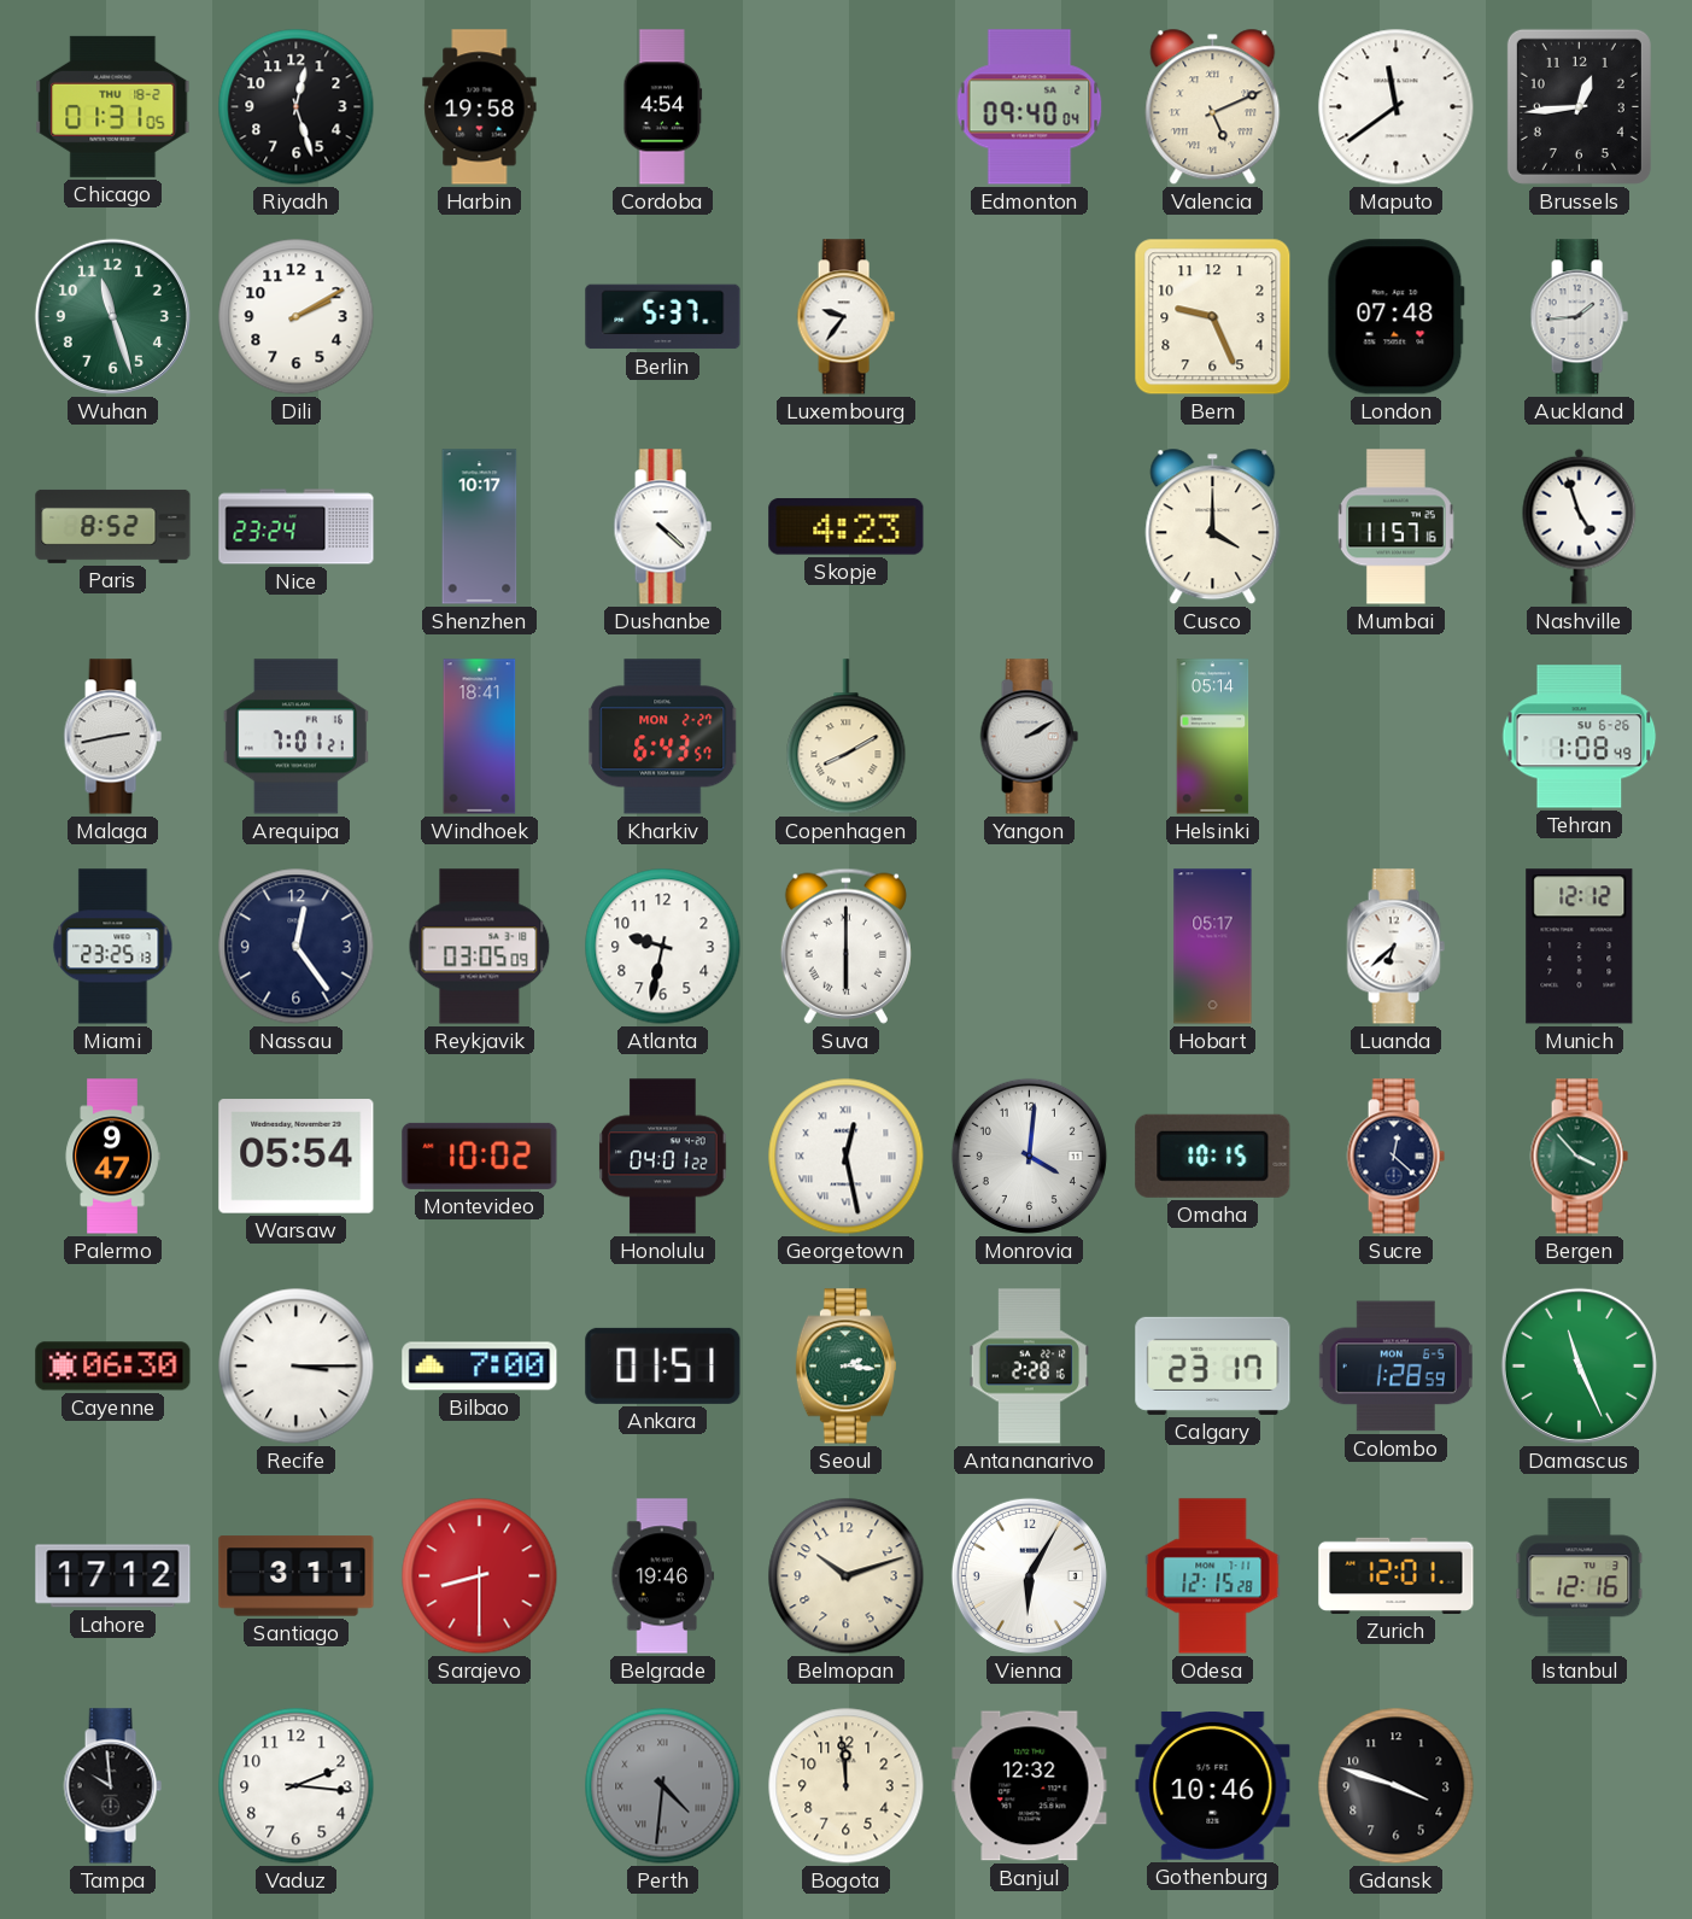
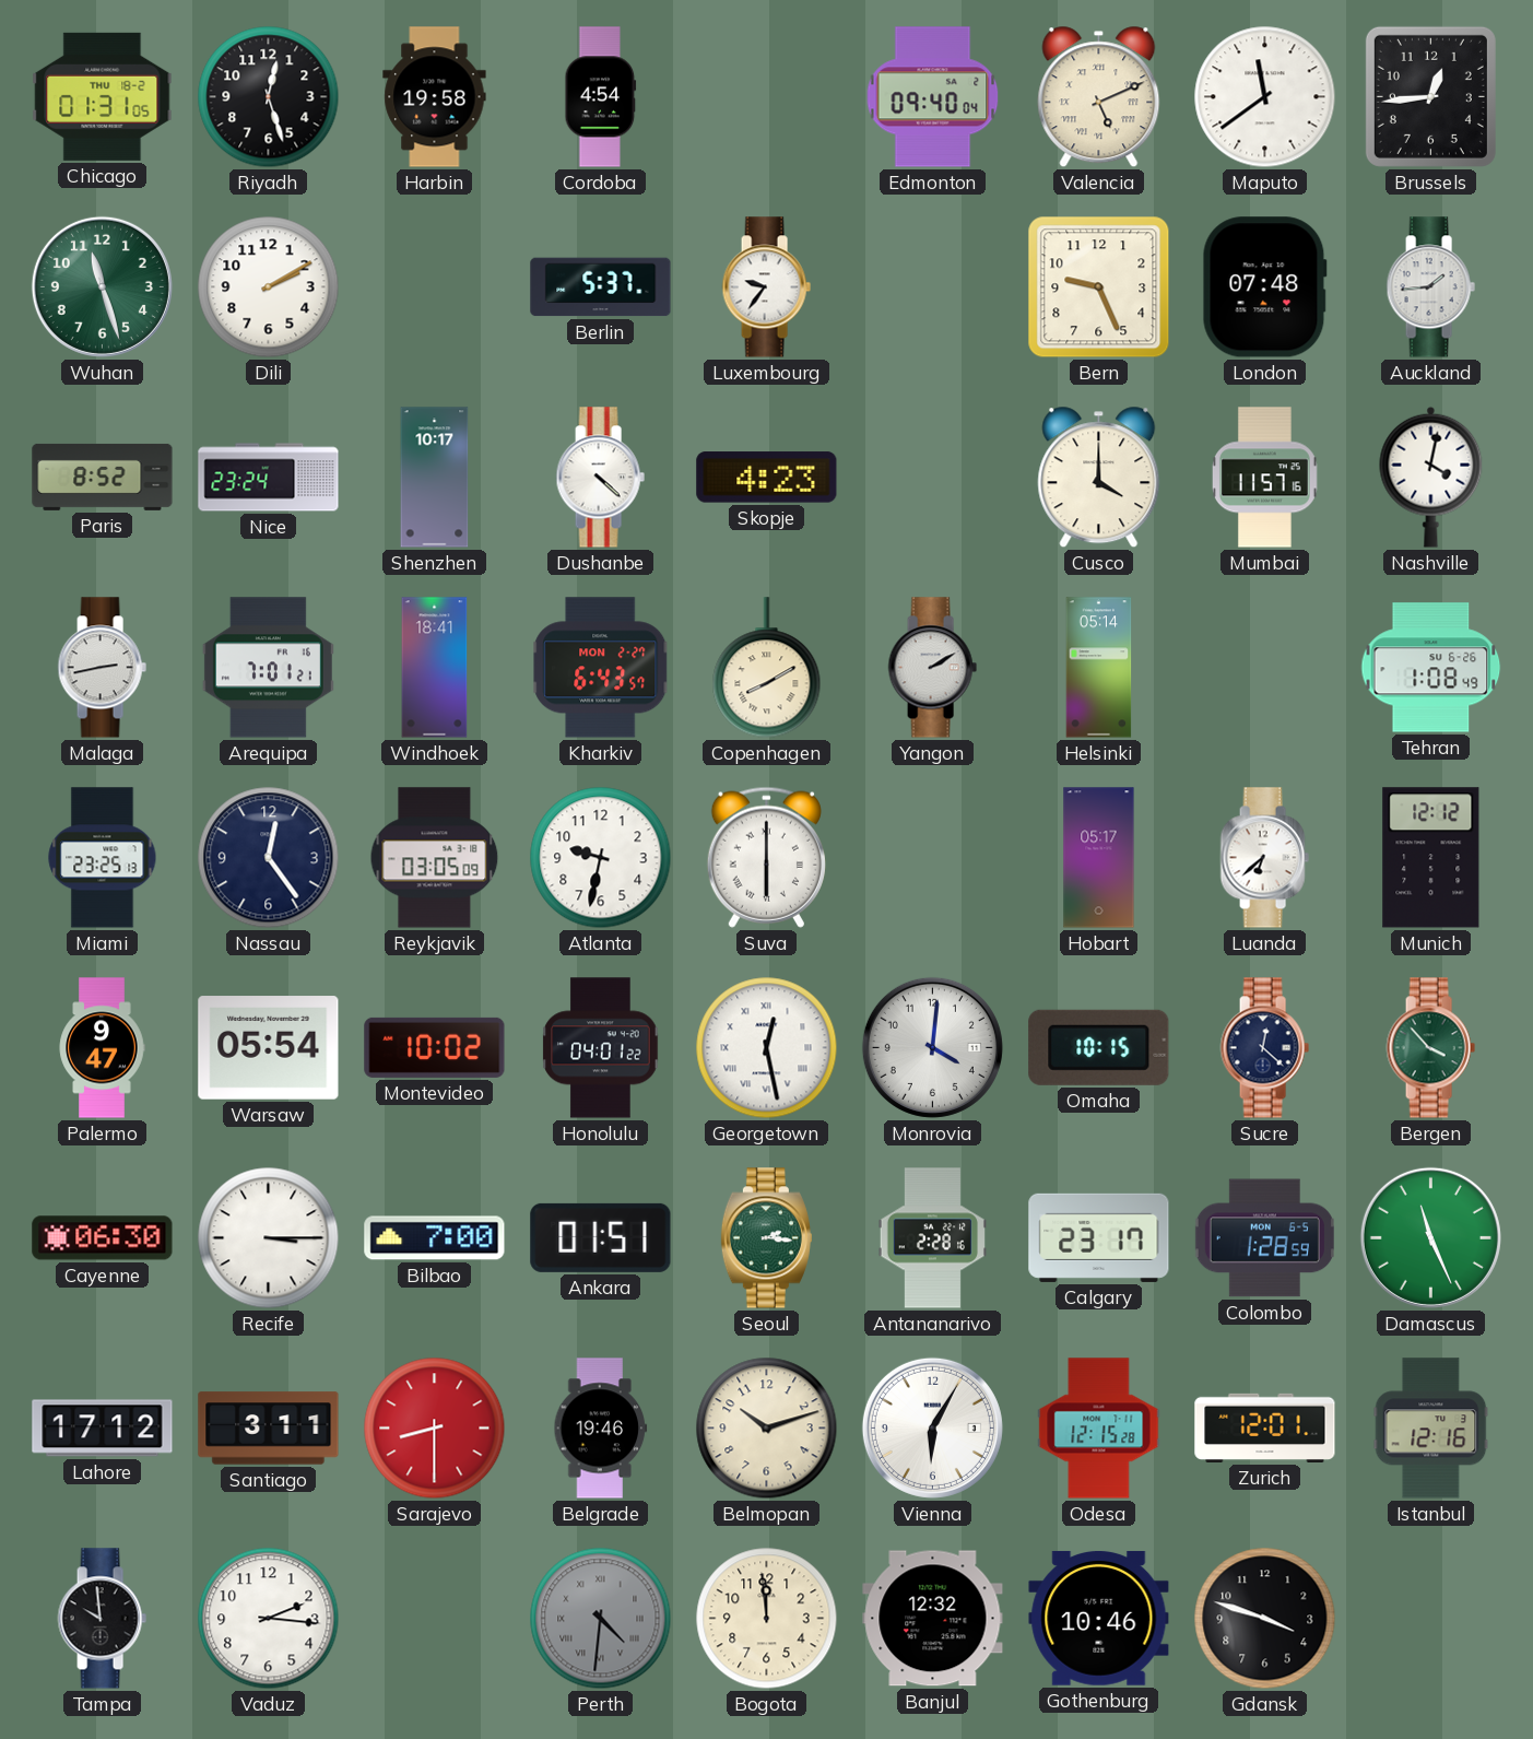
Nashville: 4:57 -> 4:02
